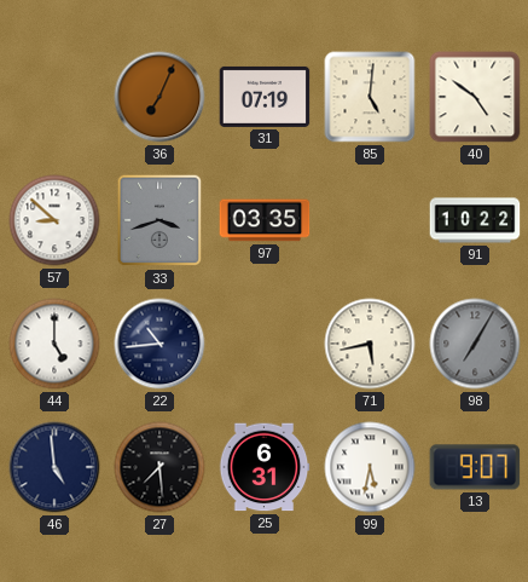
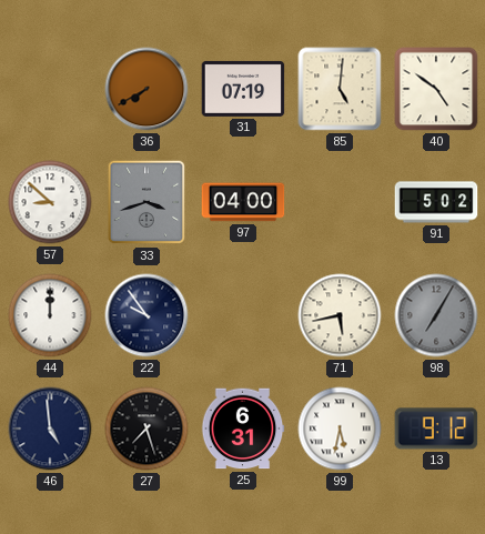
36: 7:04 -> 7:40
97: 03:35 -> 04:00
91: 10:22 -> 5:02
44: 5:00 -> 12:00
22: 10:44 -> 9:54
27: 7:29 -> 7:27
13: 9:07 -> 9:12
